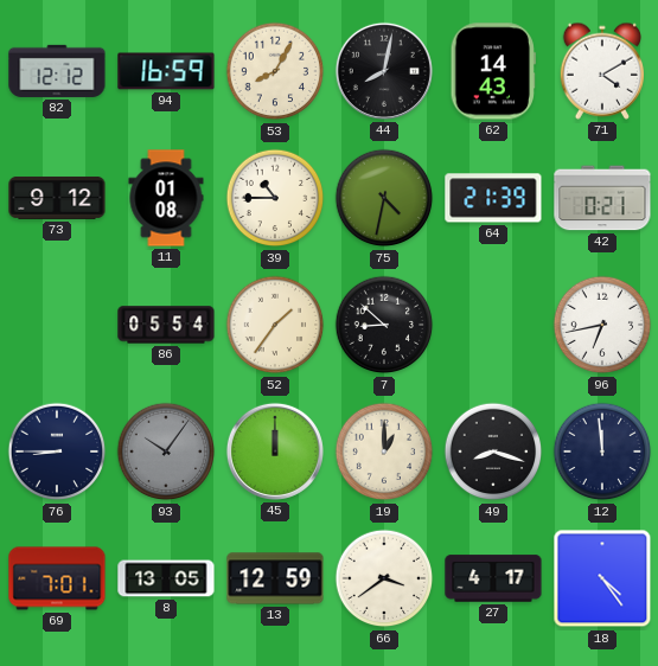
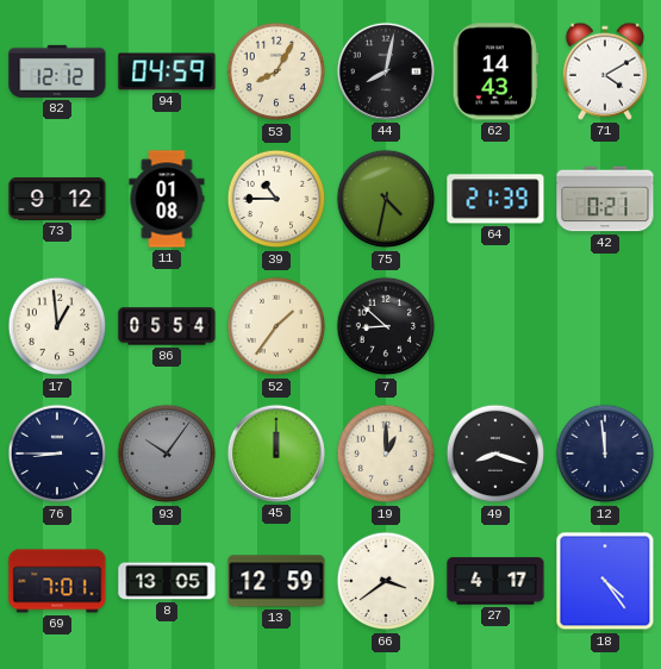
94: 16:59 -> 04:59
17: none -> 12:59
96: 6:43 -> none
